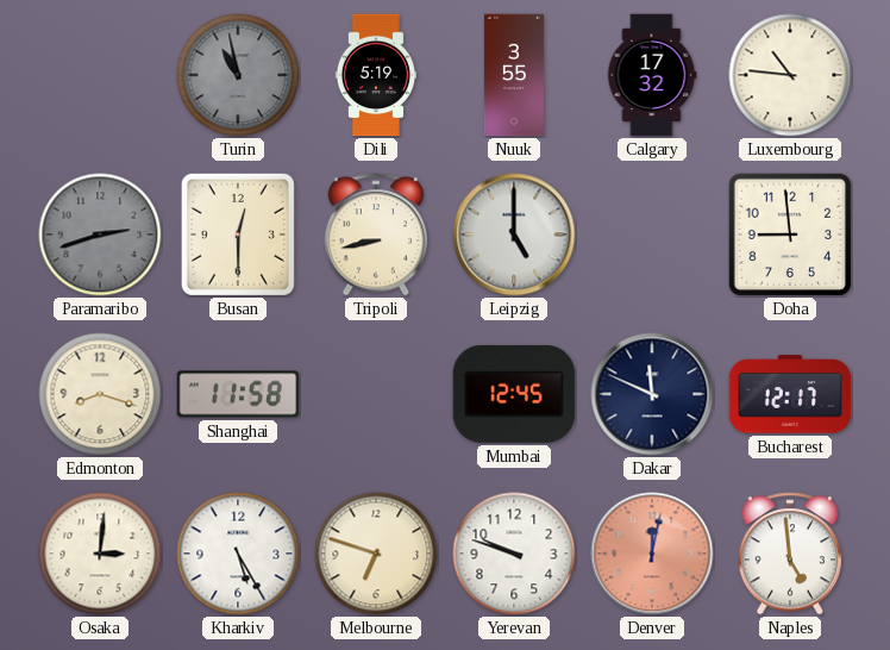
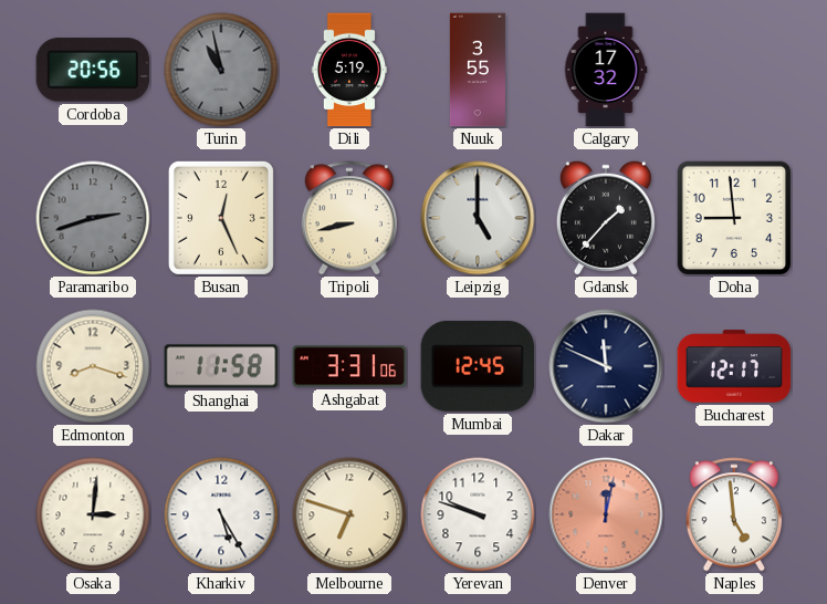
Cordoba: none -> 20:56
Luxembourg: 10:46 -> none
Busan: 12:30 -> 12:26
Gdansk: none -> 1:37
Ashgabat: none -> 3:31
